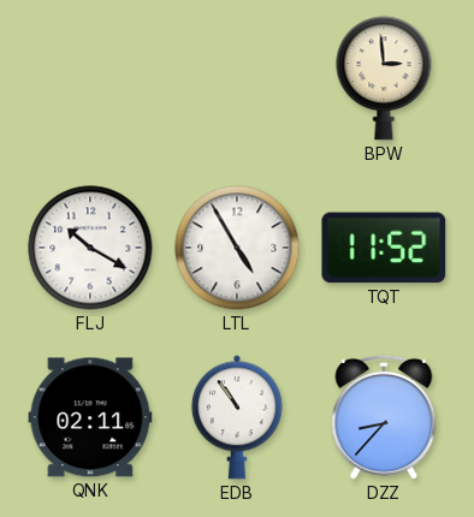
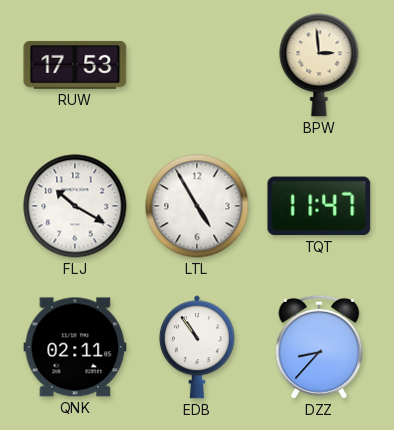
RUW: none -> 17:53
TQT: 11:52 -> 11:47
